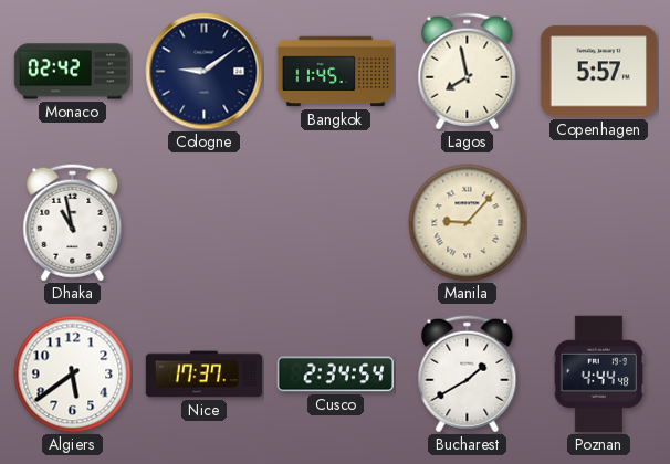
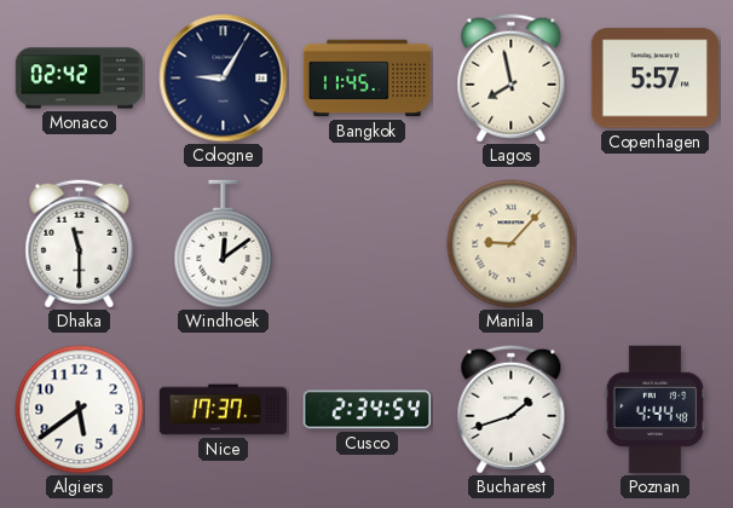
Cologne: 9:09 -> 9:05
Dhaka: 10:58 -> 11:30
Windhoek: none -> 12:09
Bucharest: 1:40 -> 1:42
